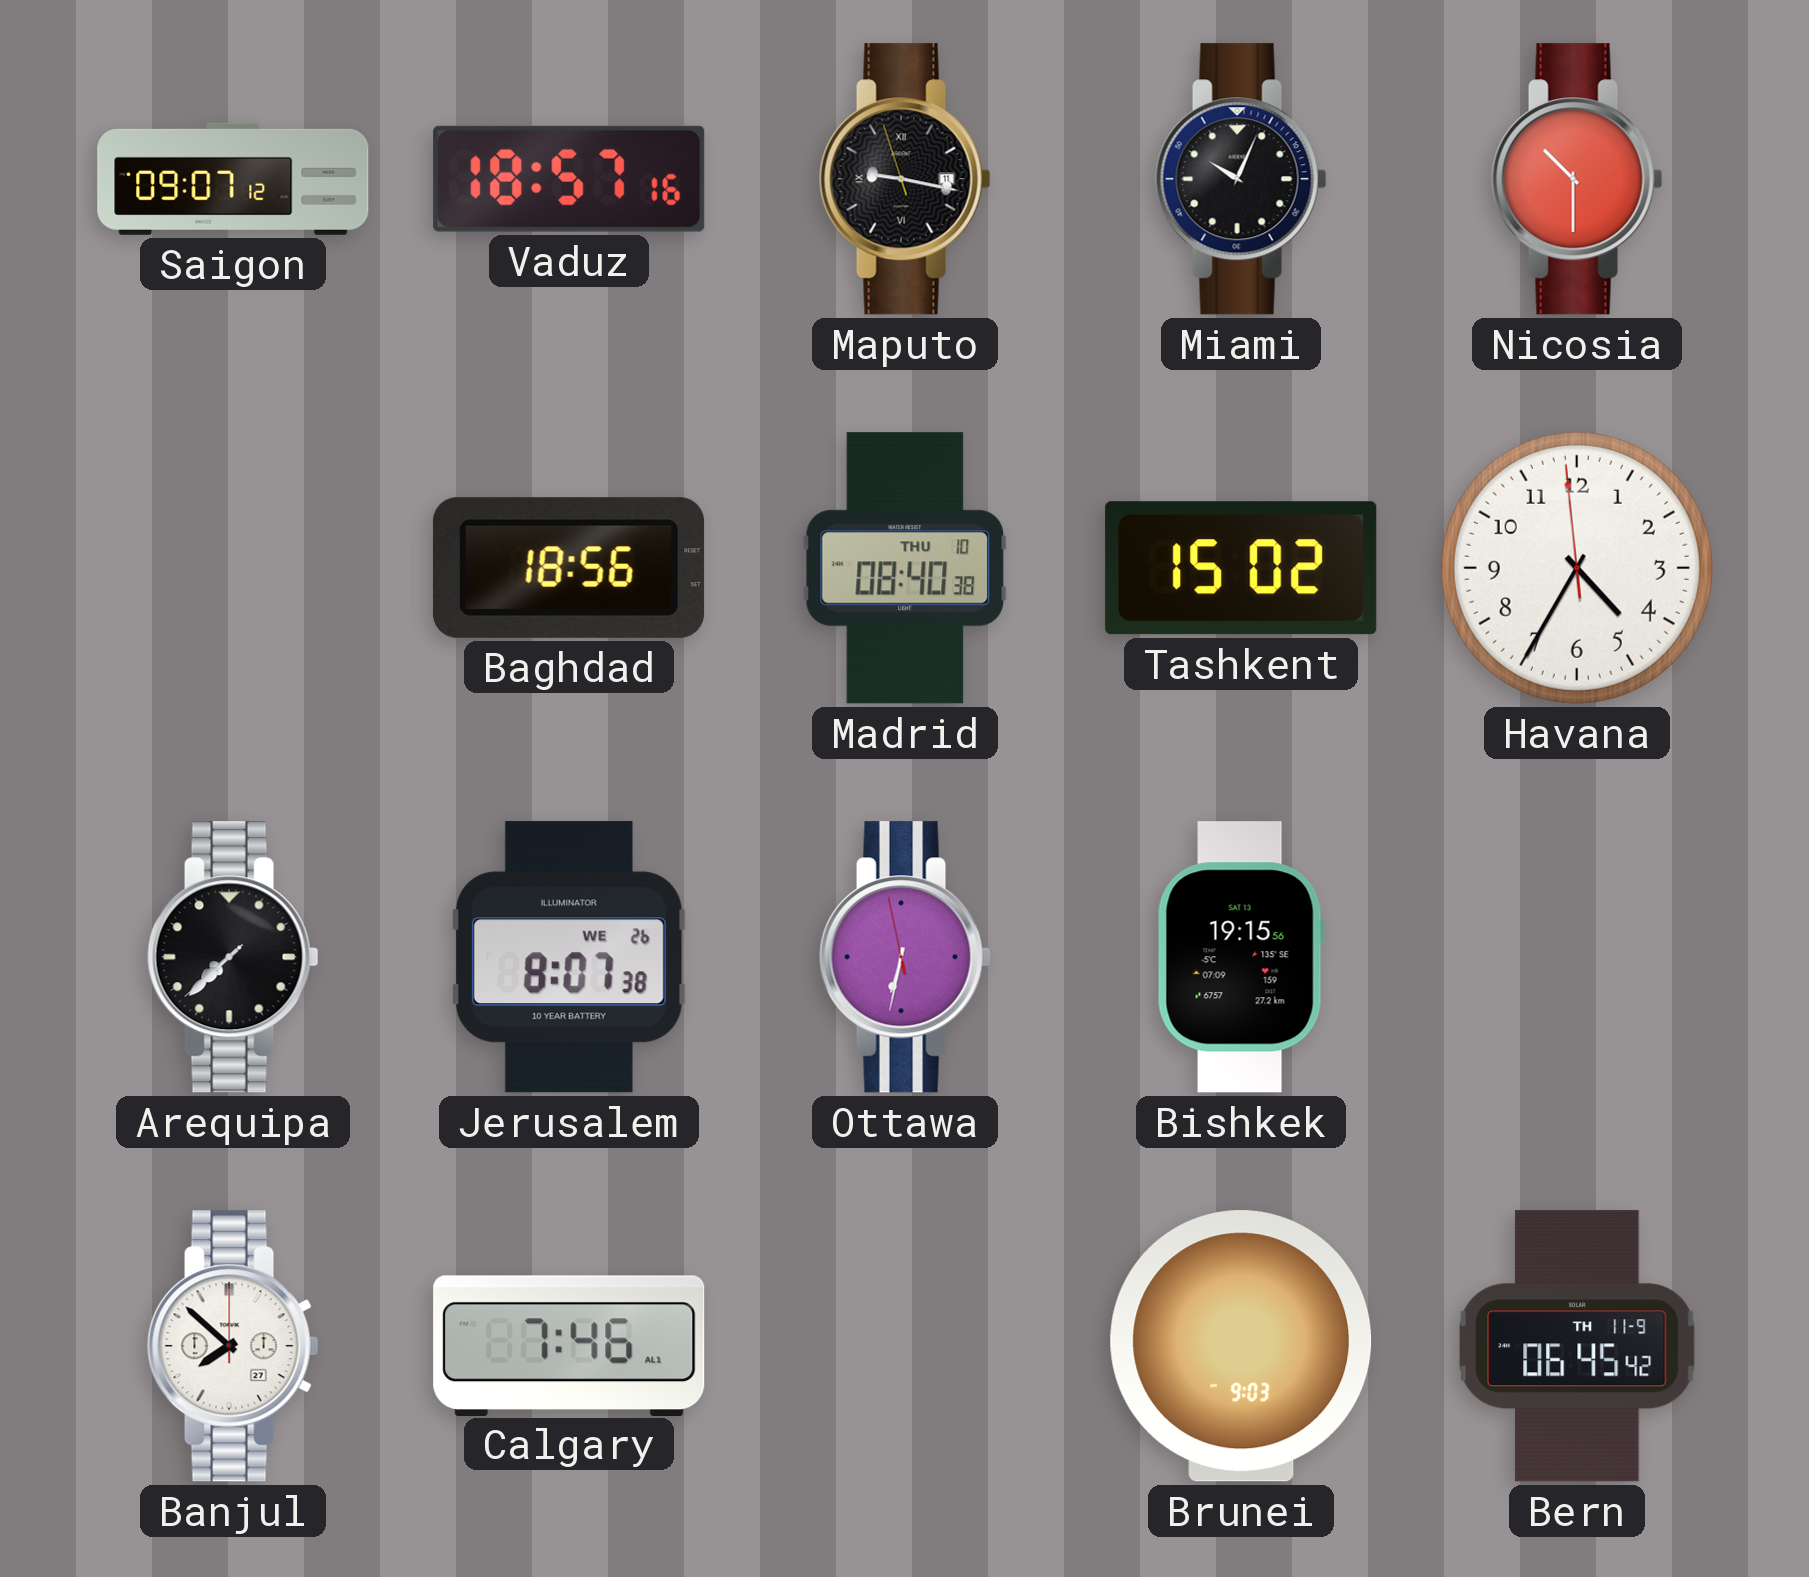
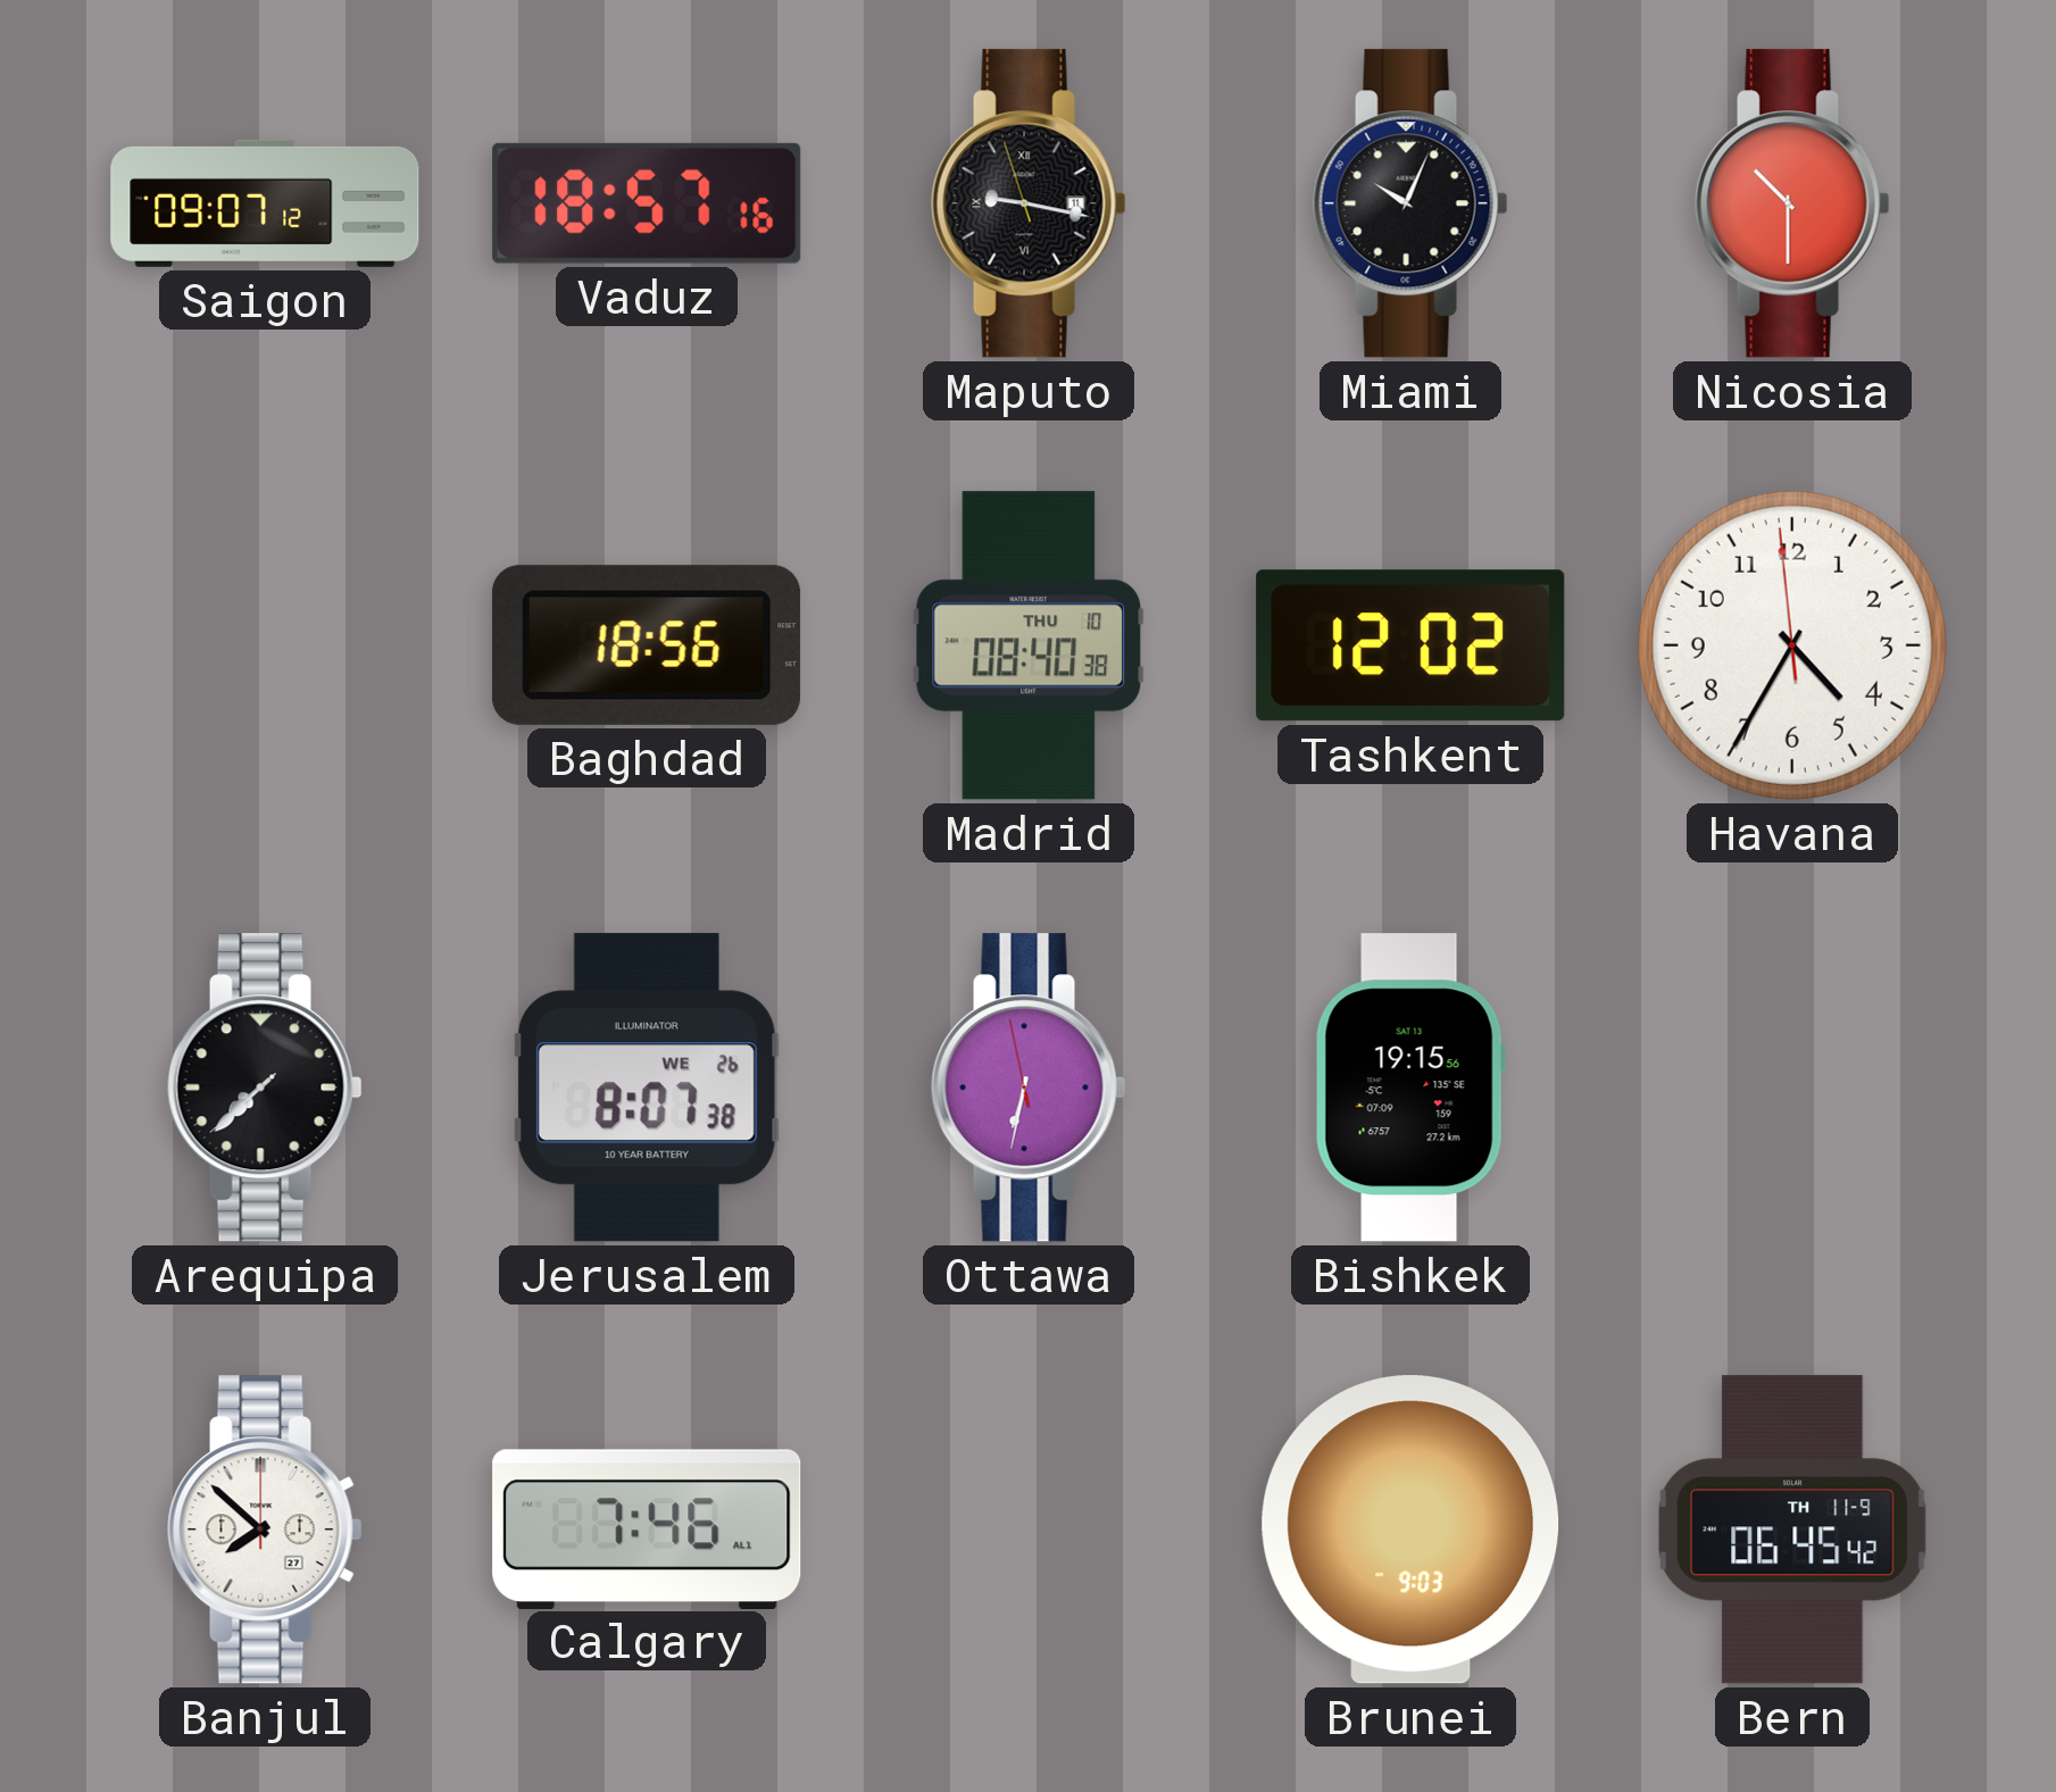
Tashkent: 15:02 -> 12:02
